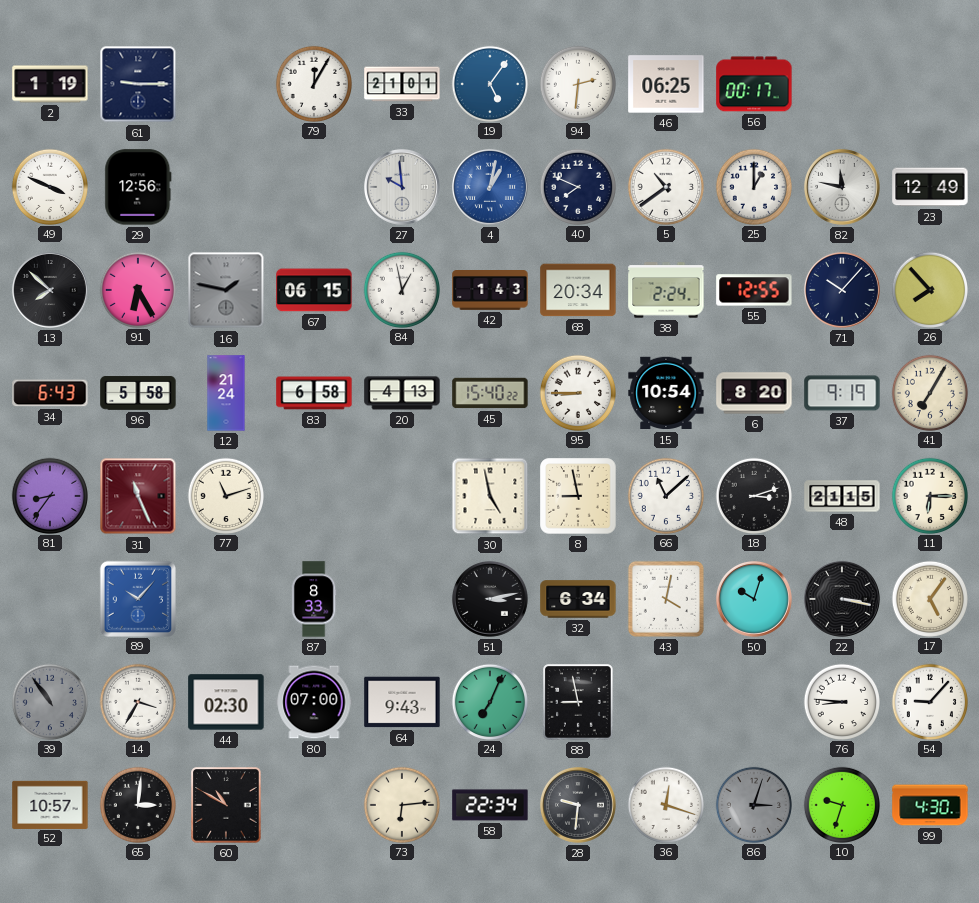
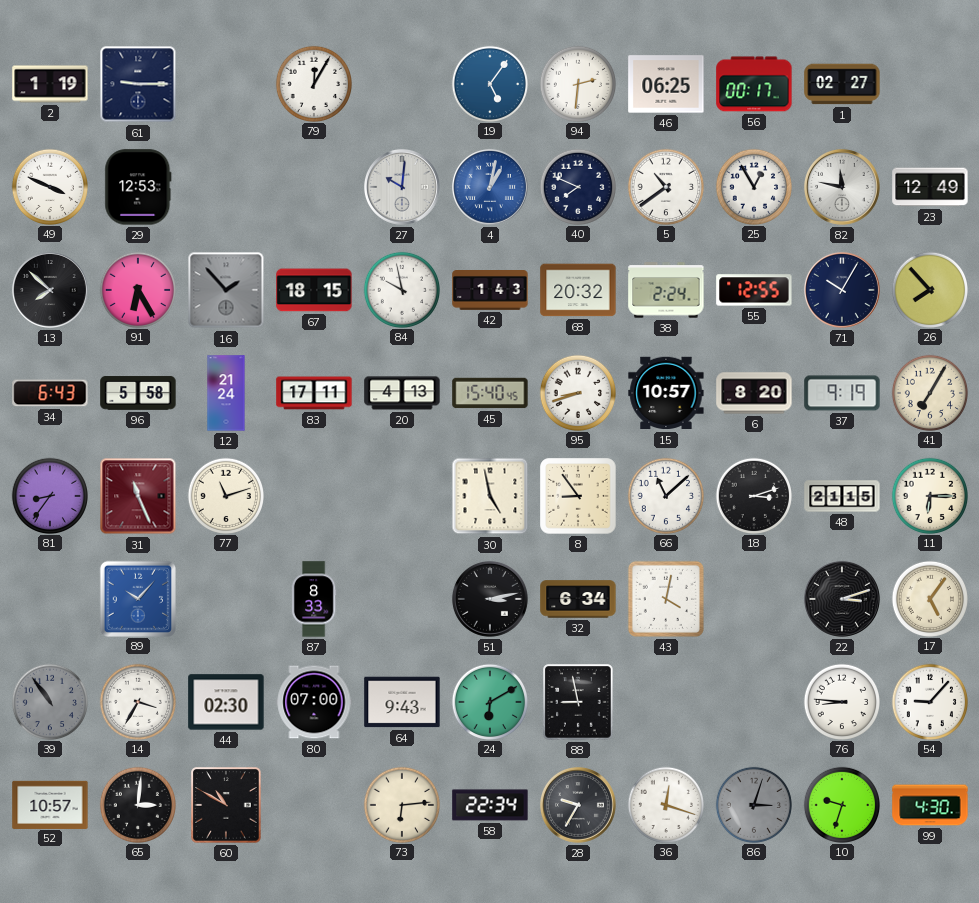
33: 21:01 -> none
1: none -> 02:27
29: 12:56 -> 12:53
27: 9:59 -> 10:01
25: 1:00 -> 12:55
16: 1:47 -> 1:53
67: 06:15 -> 18:15
84: 12:58 -> 9:58
68: 20:34 -> 20:32
71: 10:07 -> 10:05
83: 6:58 -> 17:11
45: 15:40:22 -> 15:40:45
95: 8:45 -> 8:42
15: 10:54 -> 10:57
8: 8:58 -> 8:54
50: 10:03 -> none
22: 3:17 -> 3:12
24: 7:04 -> 6:10
28: 9:31 -> 9:35
